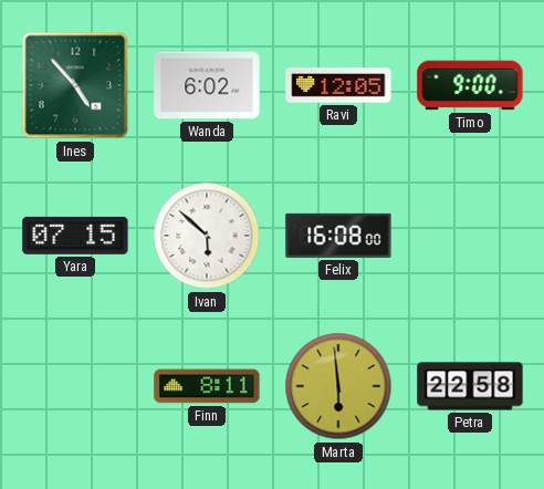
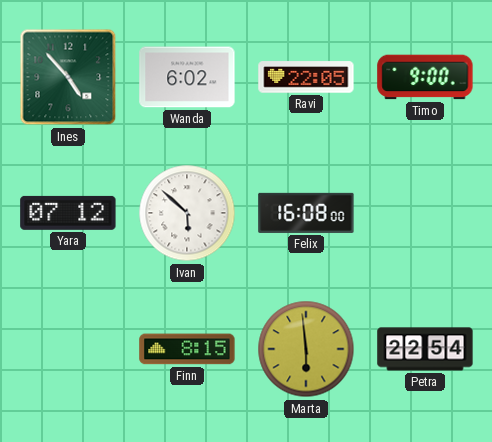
Ravi: 12:05 -> 22:05
Yara: 07:15 -> 07:12
Finn: 8:11 -> 8:15
Petra: 22:58 -> 22:54
